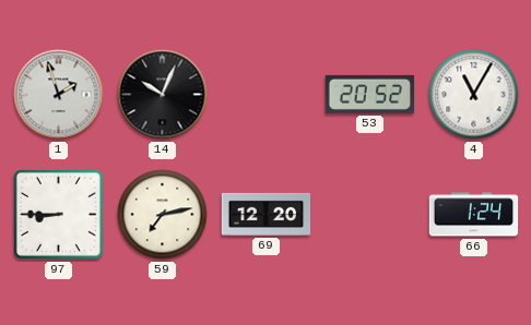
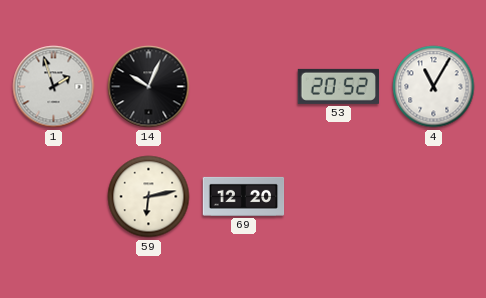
97: 8:45 -> none
59: 7:13 -> 6:13
66: 1:24 -> none
